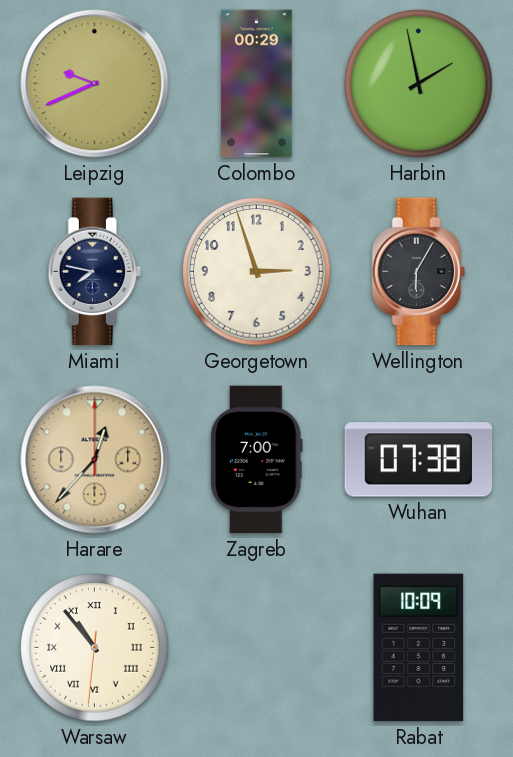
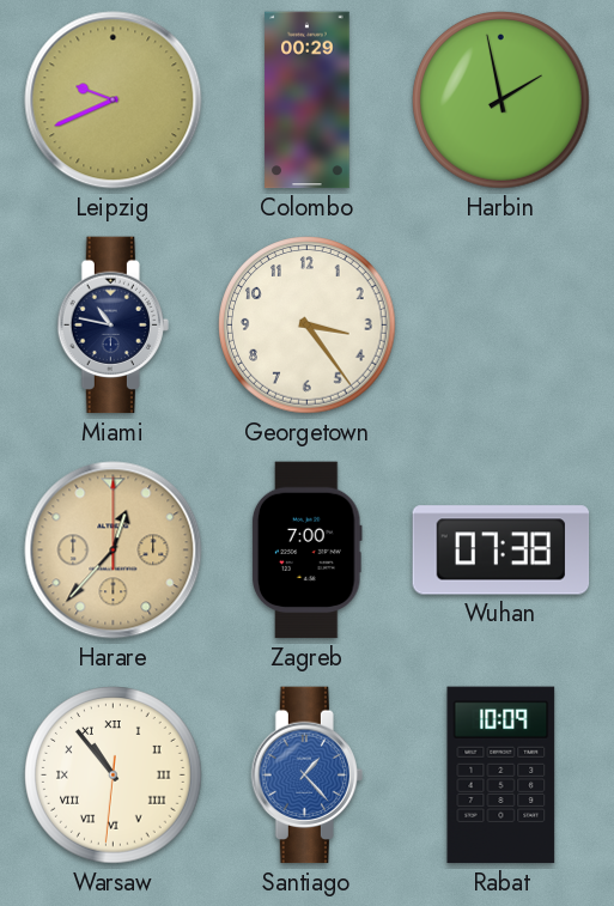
Miami: 7:47 -> 10:47
Georgetown: 2:57 -> 3:24
Wellington: 6:05 -> none
Santiago: none -> 1:23
